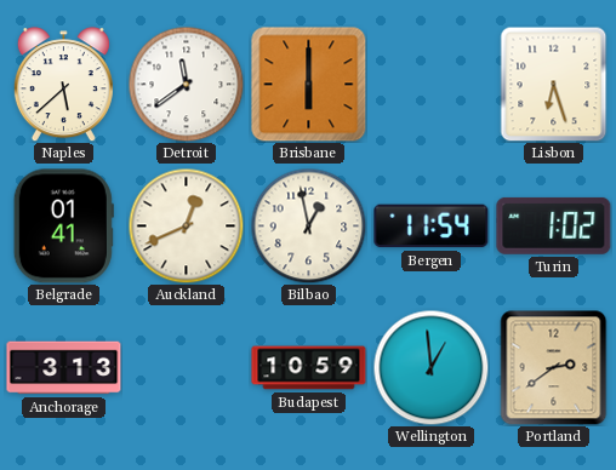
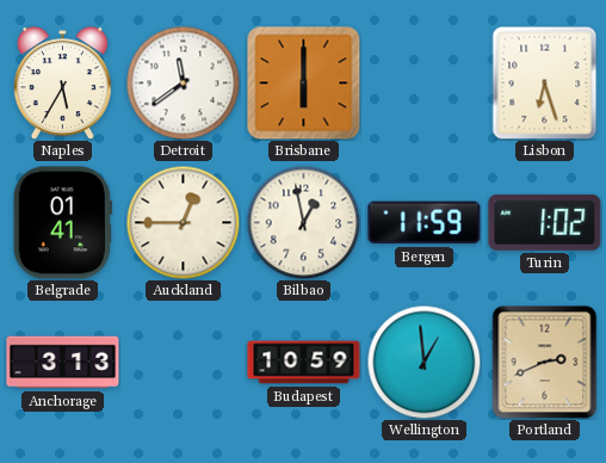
Naples: 5:38 -> 5:35
Auckland: 12:41 -> 12:45
Bergen: 11:54 -> 11:59
Portland: 2:39 -> 2:41
